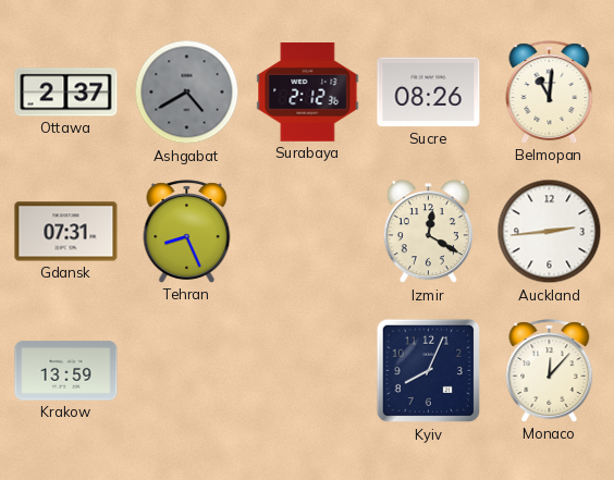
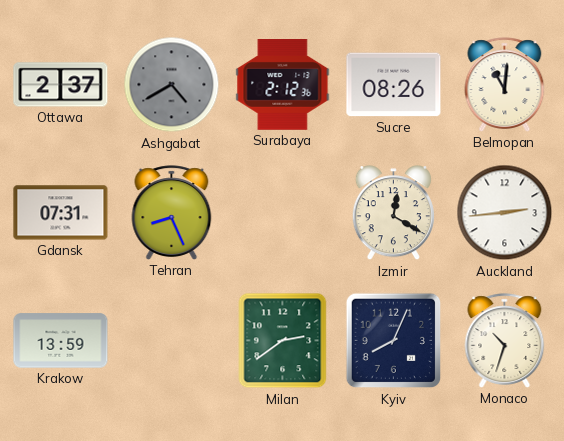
Milan: none -> 2:39
Monaco: 12:07 -> 10:33
